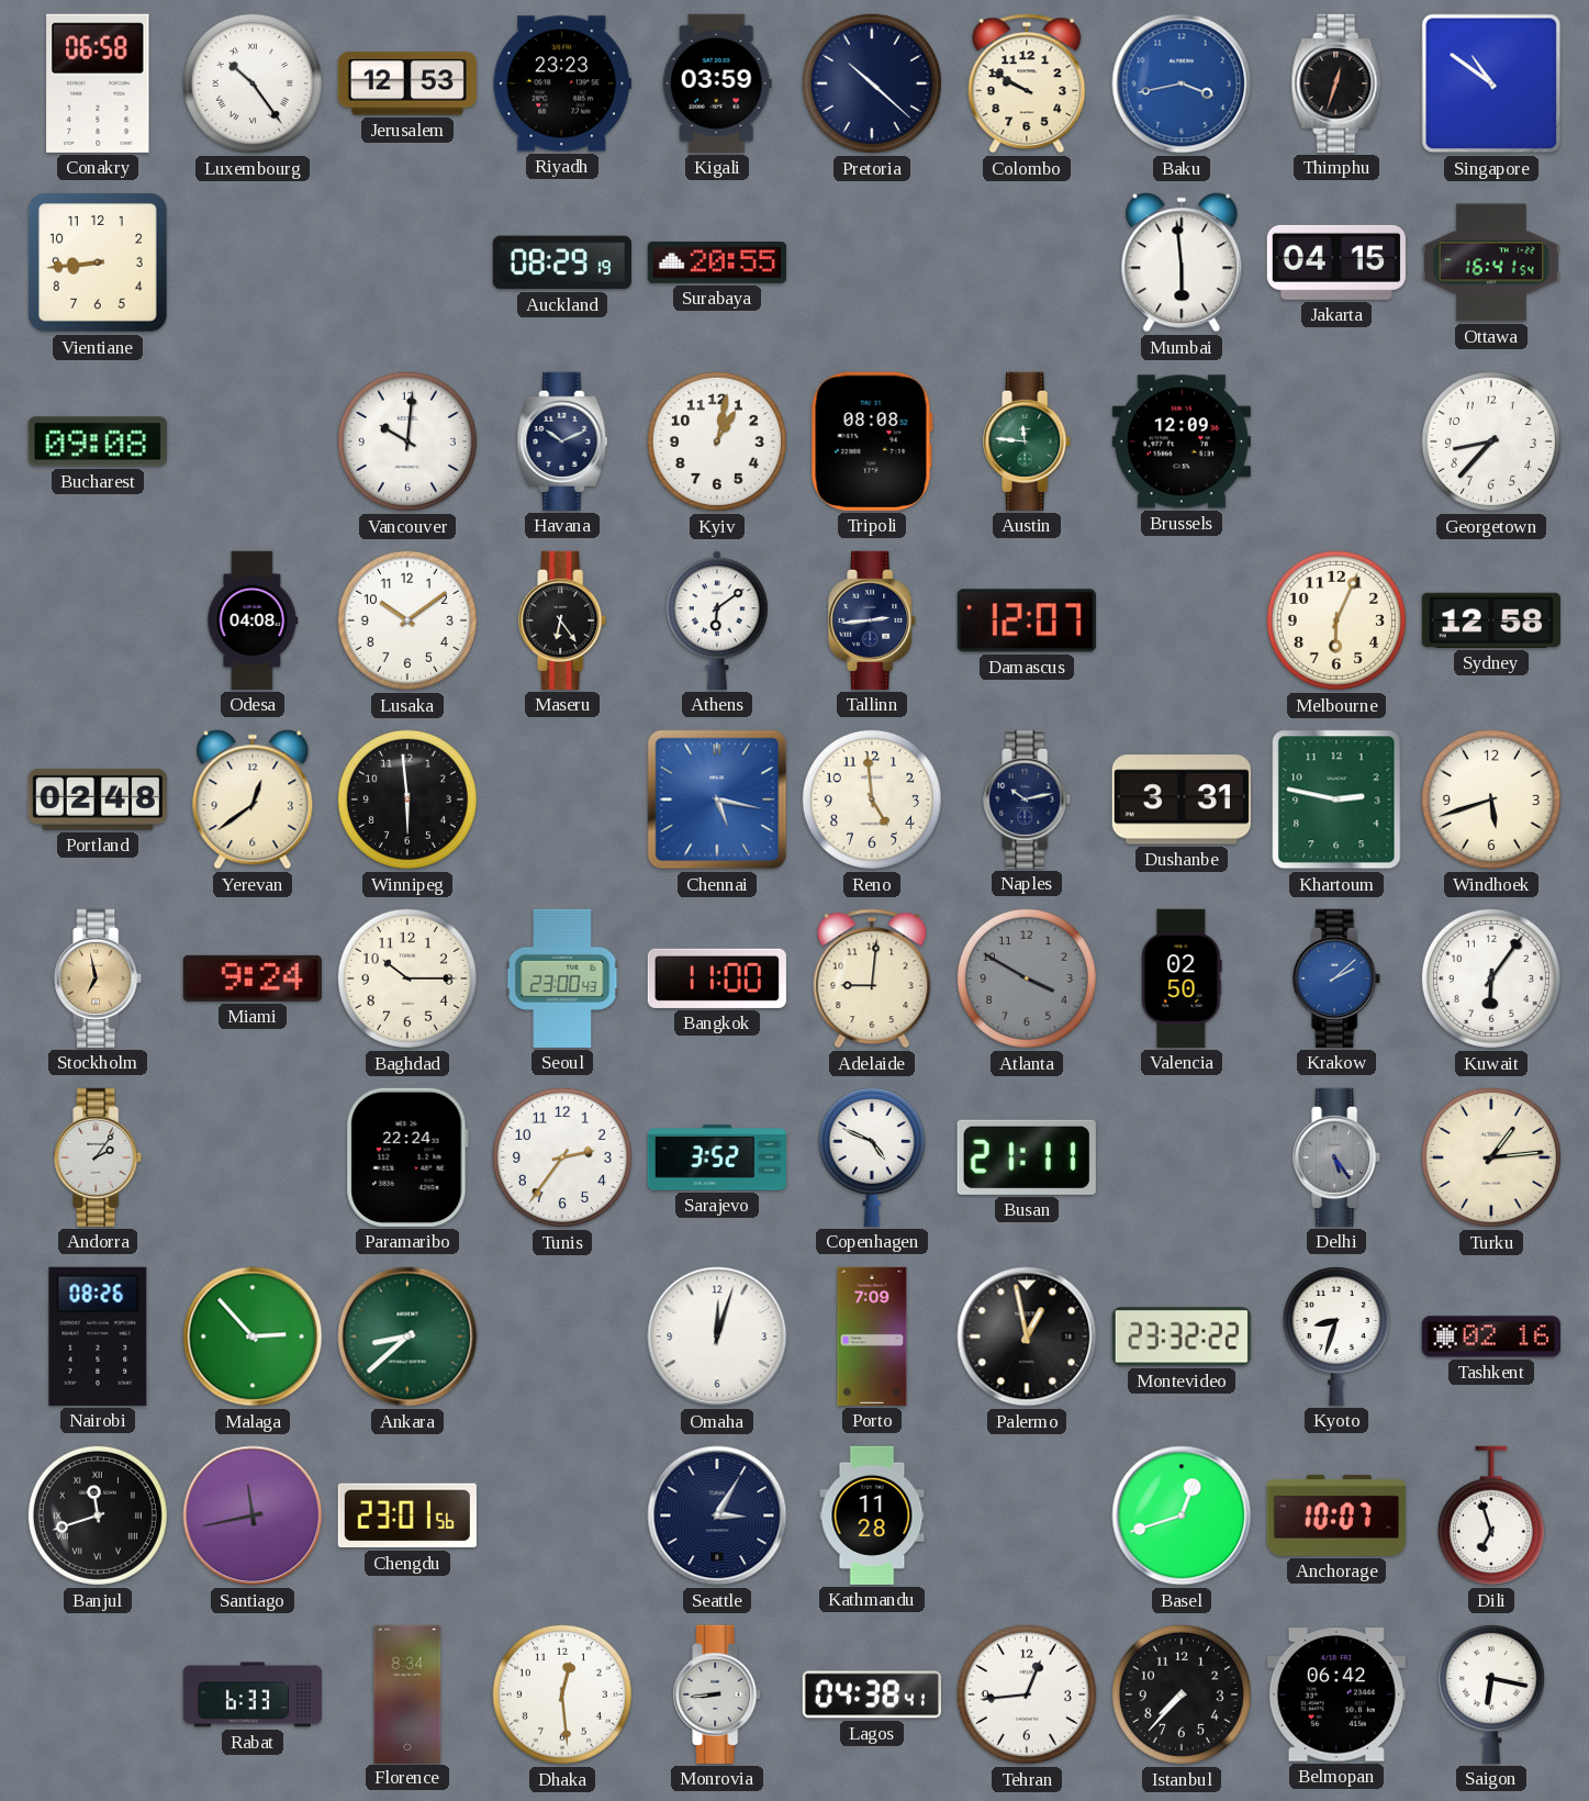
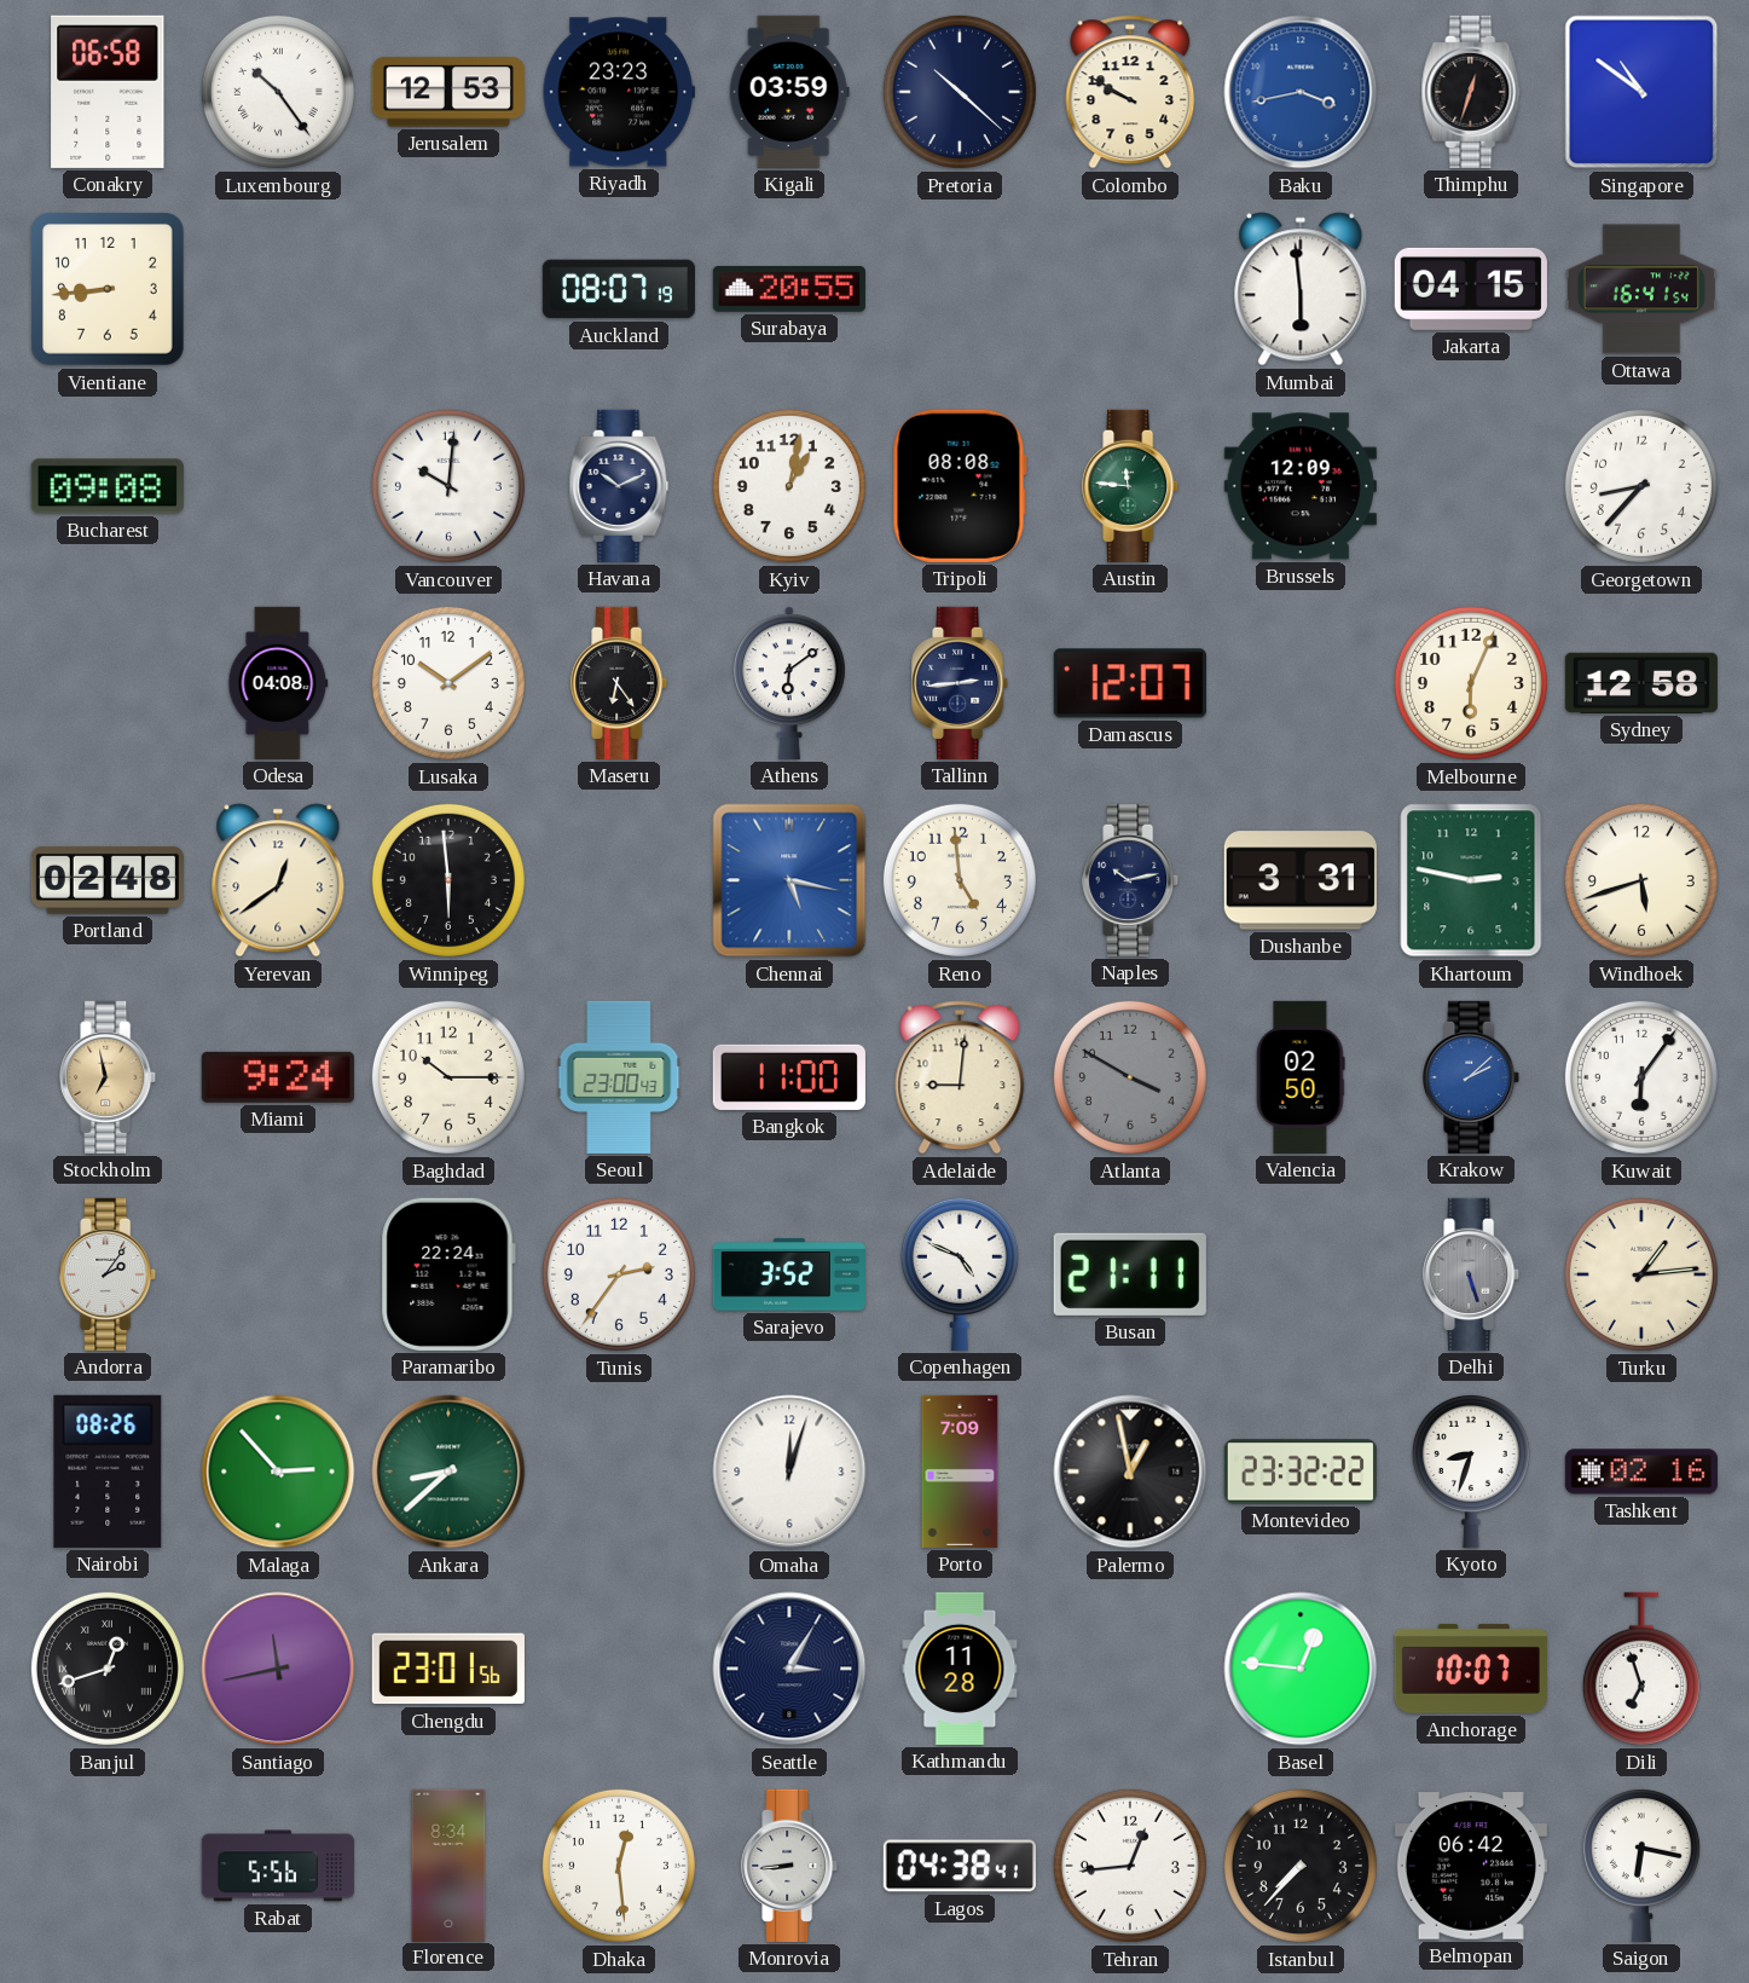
Auckland: 08:29 -> 08:07
Delhi: 5:24 -> 5:27
Banjul: 11:42 -> 12:42
Basel: 12:42 -> 12:46
Rabat: 6:33 -> 5:56
